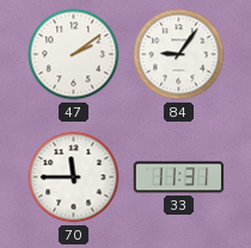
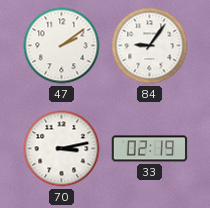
70: 11:45 -> 3:13
33: 11:31 -> 02:19
